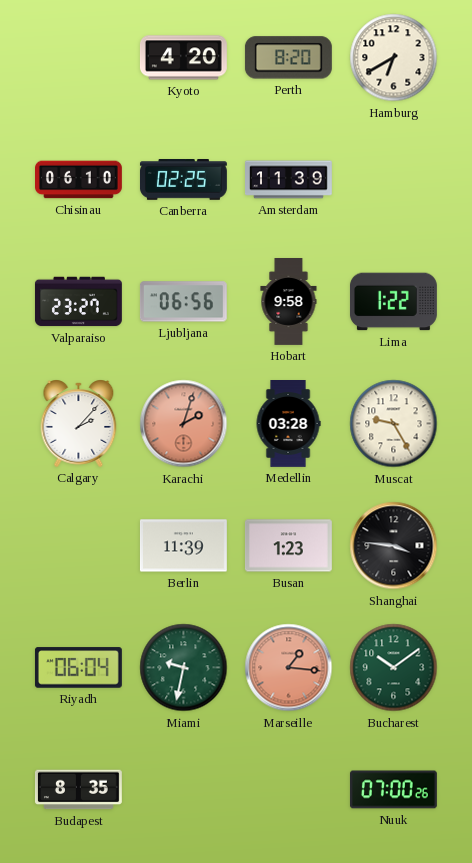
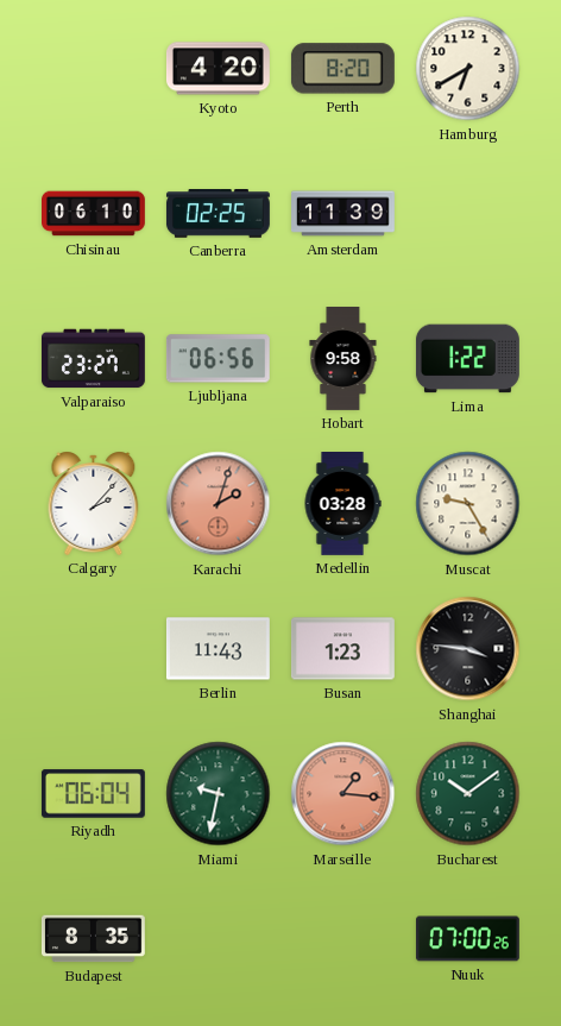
Berlin: 11:39 -> 11:43
